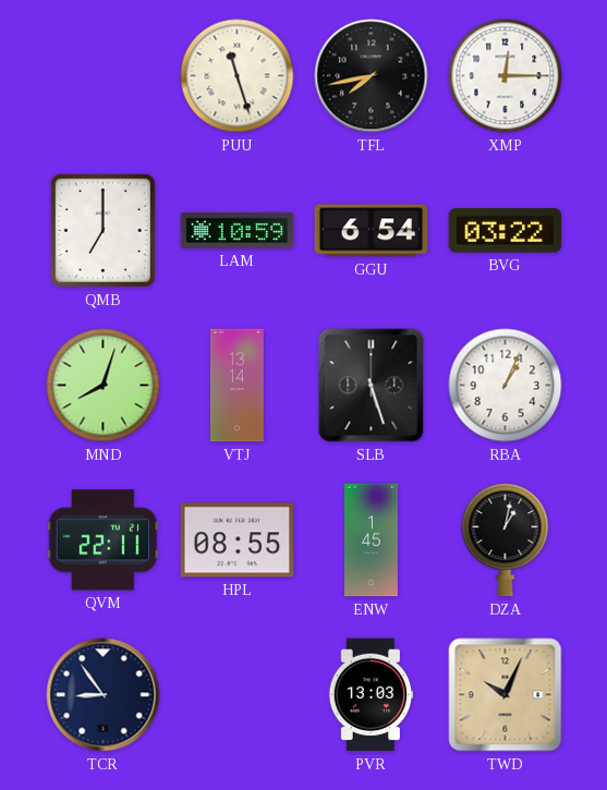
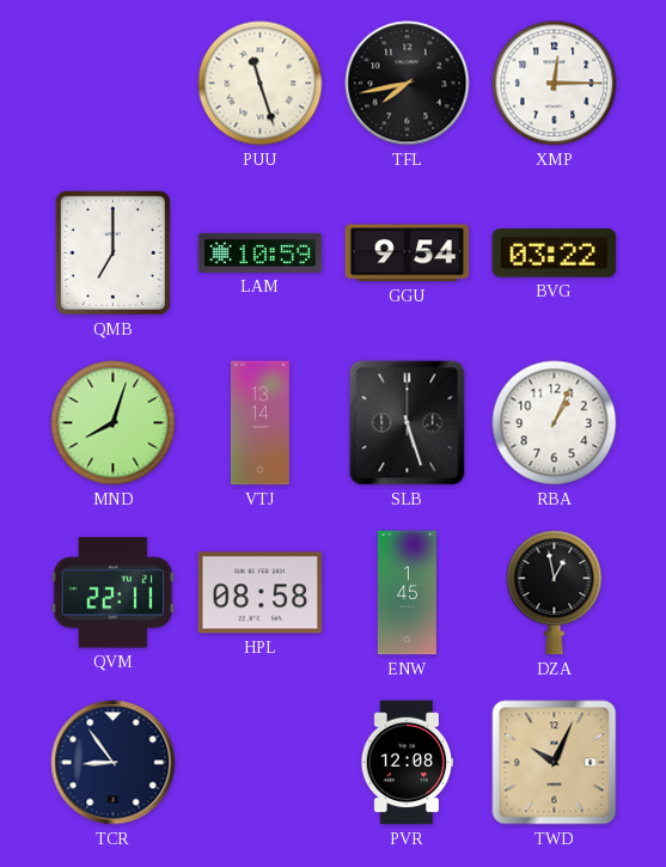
GGU: 6:54 -> 9:54
HPL: 08:55 -> 08:58
DZA: 1:02 -> 12:58
PVR: 13:03 -> 12:08
